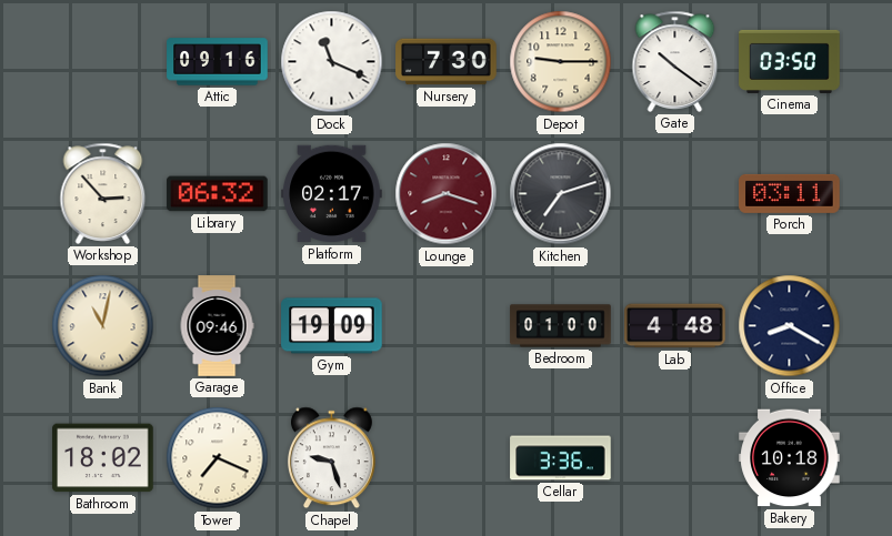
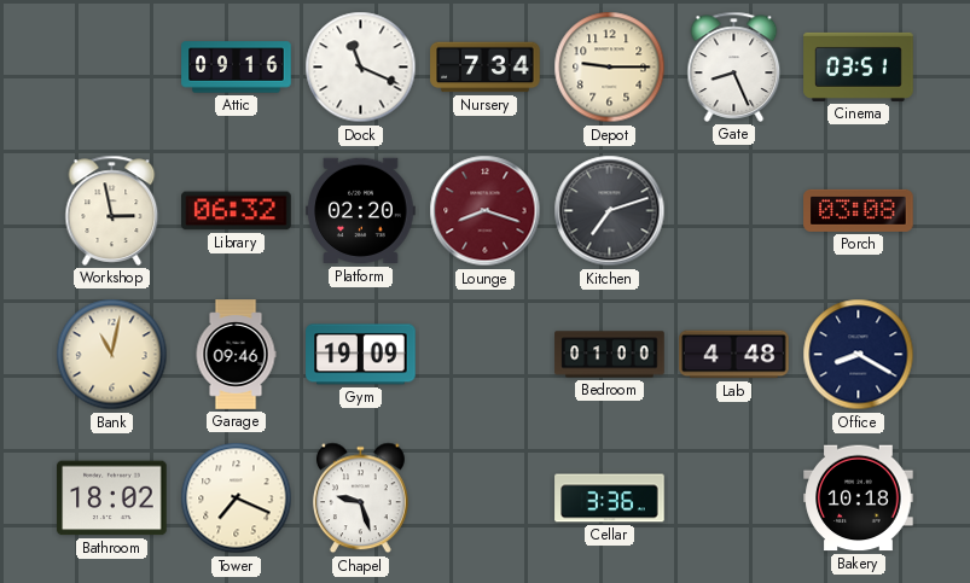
Nursery: 7:30 -> 7:34
Gate: 10:21 -> 8:26
Cinema: 03:50 -> 03:51
Workshop: 2:53 -> 2:58
Platform: 02:17 -> 02:20
Porch: 03:11 -> 03:08
